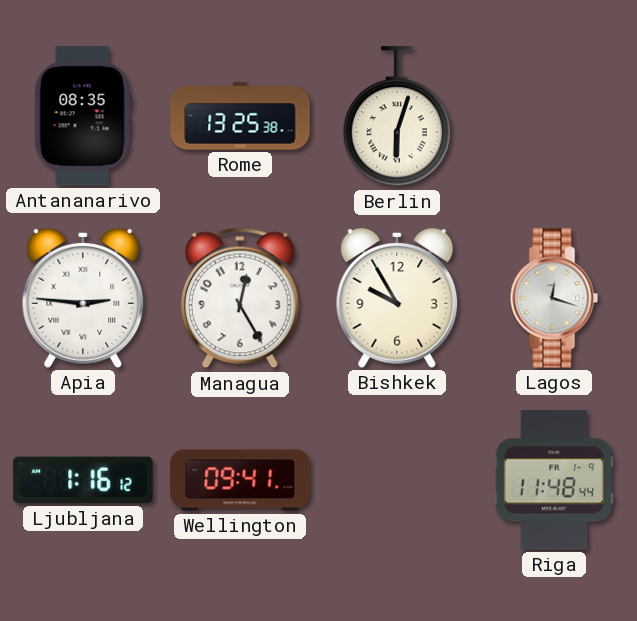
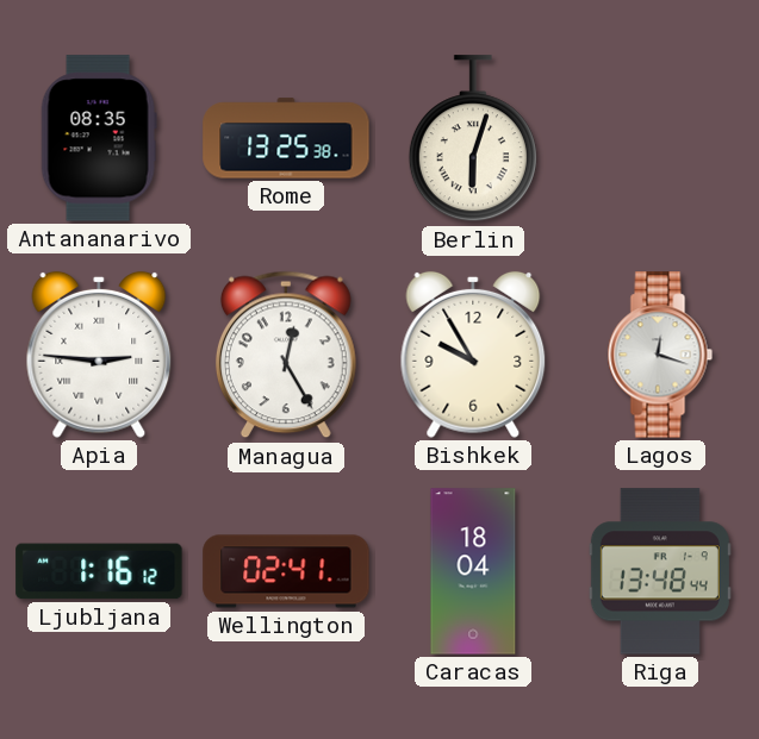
Wellington: 09:41 -> 02:41
Caracas: none -> 18:04
Riga: 11:48 -> 13:48
